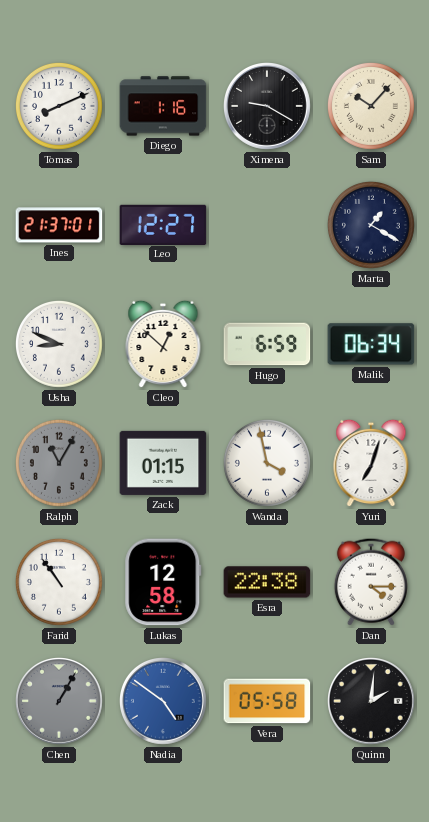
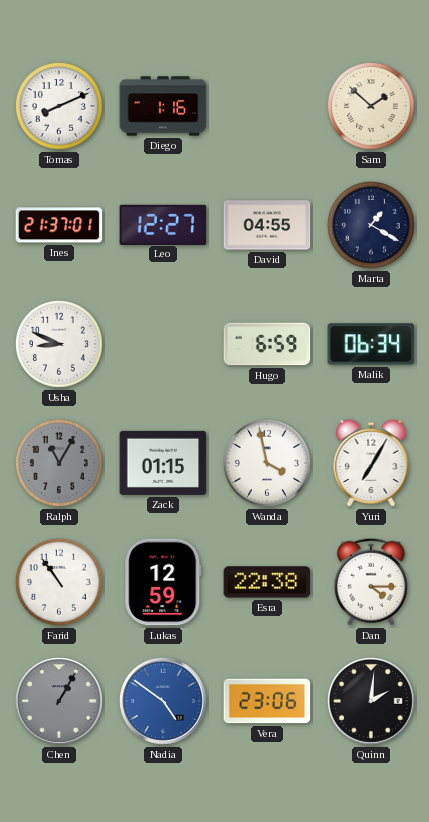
Ximena: 9:20 -> none
Sam: 10:07 -> 1:52
David: none -> 04:55
Cleo: 12:52 -> none
Yuri: 7:03 -> 7:05
Lukas: 12:58 -> 12:59
Vera: 05:58 -> 23:06
